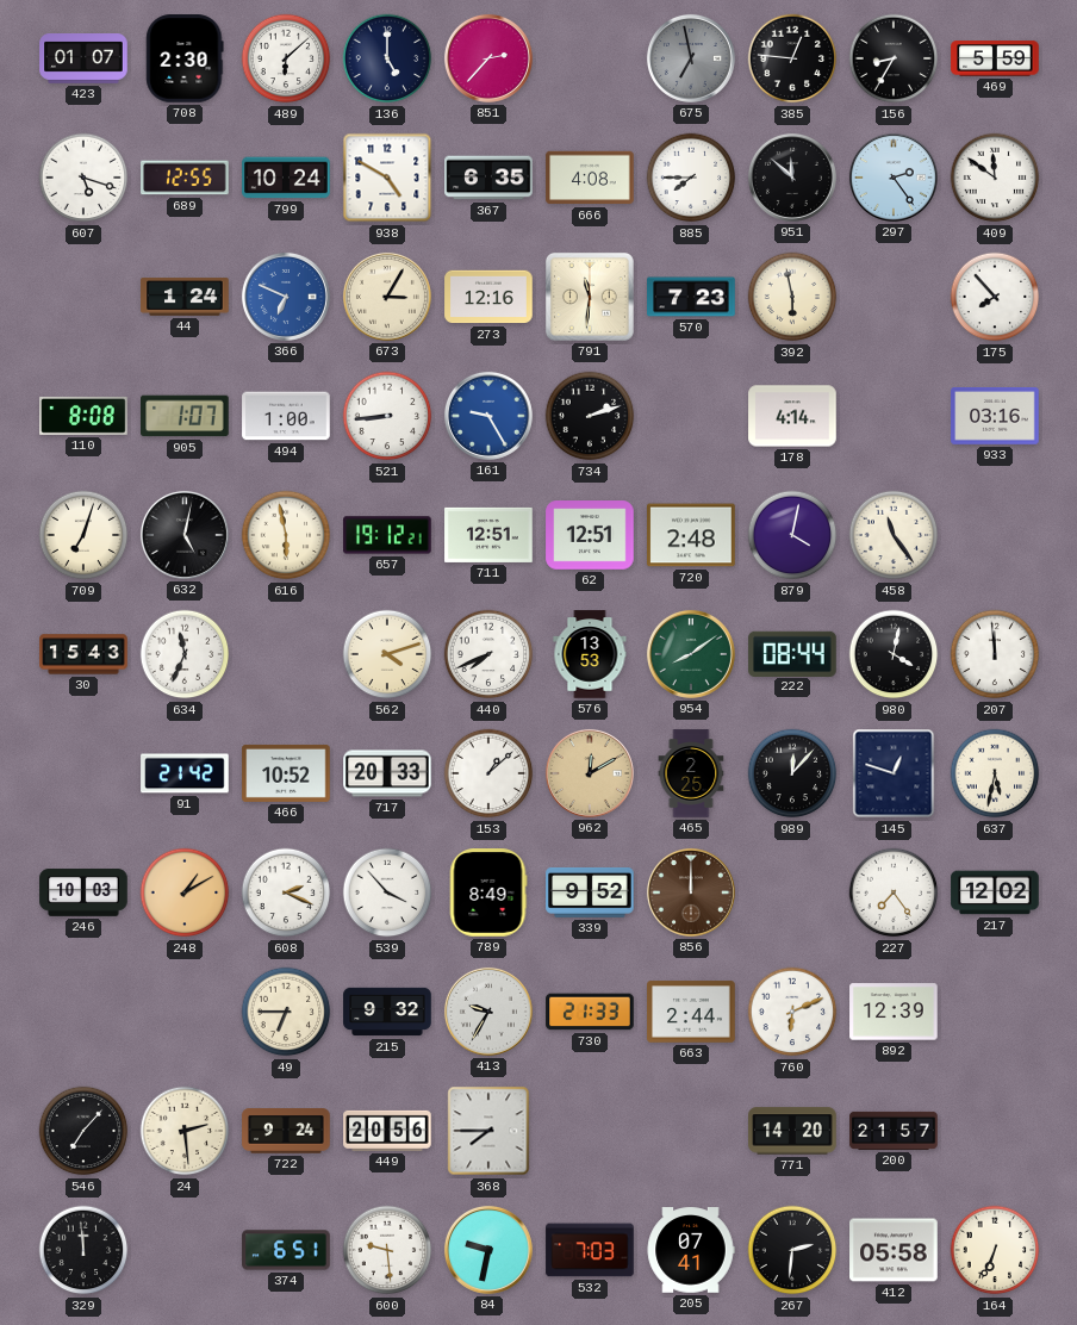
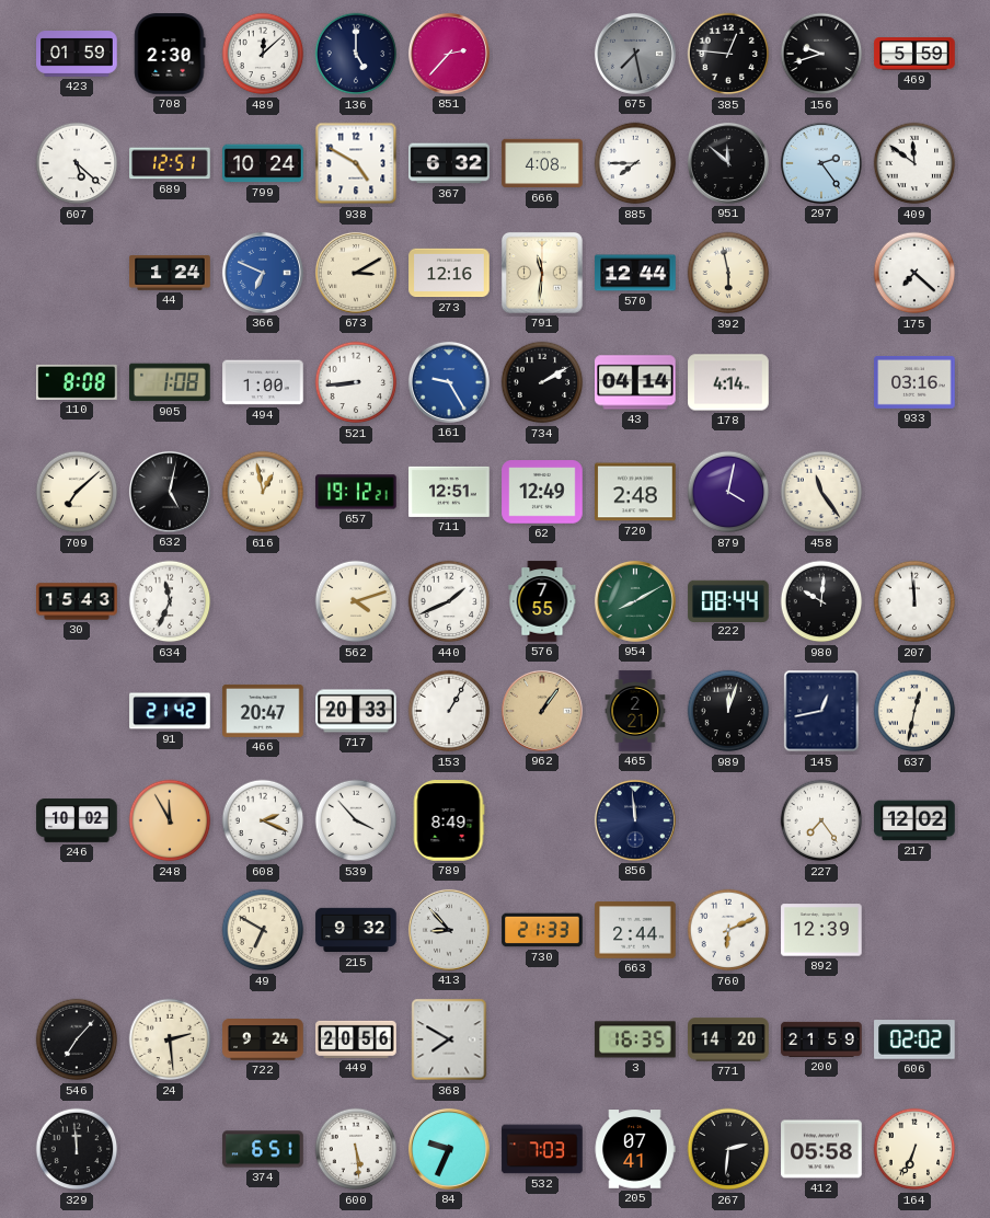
423: 01:07 -> 01:59
489: 6:08 -> 12:08
675: 6:58 -> 7:28
156: 8:35 -> 9:42
607: 5:18 -> 5:22
689: 12:55 -> 12:51
367: 6:35 -> 6:32
673: 3:05 -> 3:10
570: 7:23 -> 12:44
175: 7:53 -> 7:22
905: 1:07 -> 1:08
734: 2:12 -> 2:10
43: none -> 04:14
709: 7:03 -> 7:08
616: 5:58 -> 12:58
62: 12:51 -> 12:49
440: 7:41 -> 1:41
576: 13:53 -> 7:55
954: 8:09 -> 8:10
980: 4:02 -> 10:01
466: 10:52 -> 20:47
153: 1:08 -> 1:05
962: 12:10 -> 1:06
465: 2:25 -> 2:21
989: 12:07 -> 12:03
145: 12:48 -> 12:43
637: 5:32 -> 12:32
246: 10:03 -> 10:02
248: 1:10 -> 11:55
339: 9:52 -> none
856: 12:00 -> 11:59
856 dial: brown -> navy
49: 6:45 -> 6:50
413: 9:35 -> 8:53
368: 7:45 -> 7:50
3: none -> 16:35
200: 21:57 -> 21:59
606: none -> 02:02
600: 9:29 -> 5:29
84: 9:32 -> 9:34
